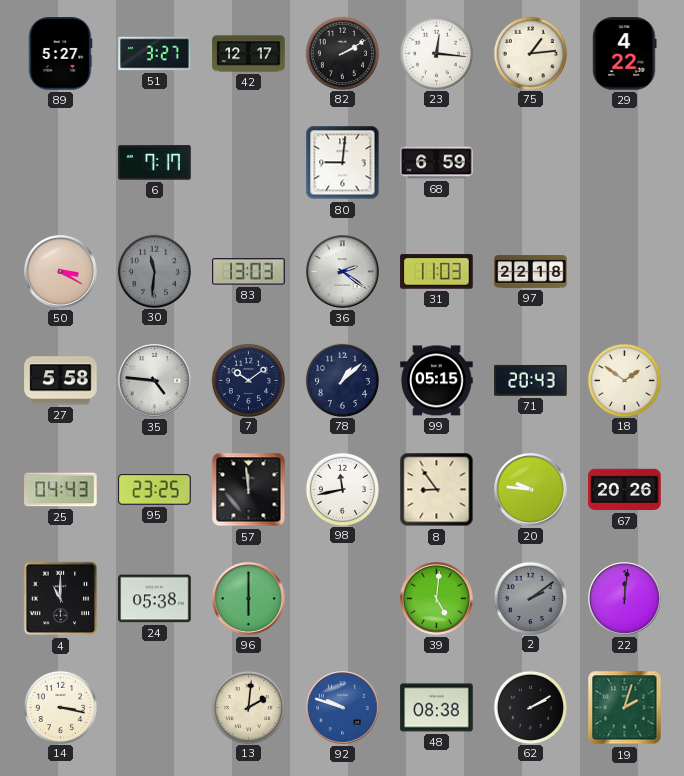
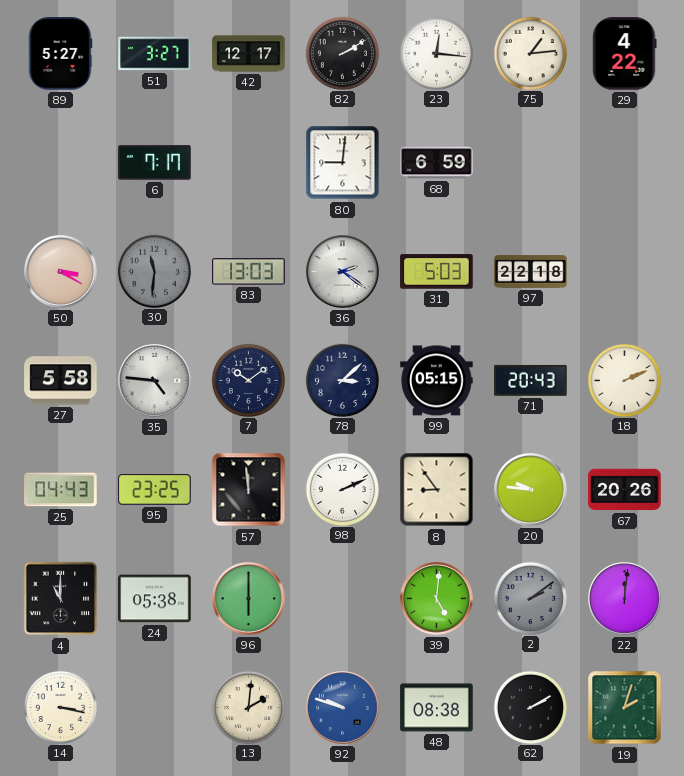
31: 11:03 -> 5:03
78: 1:08 -> 3:08
18: 1:51 -> 2:11
98: 11:43 -> 2:11
